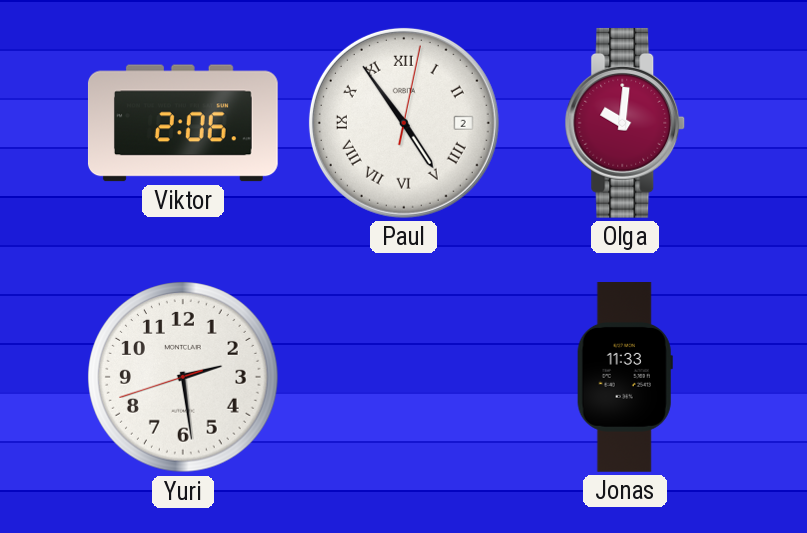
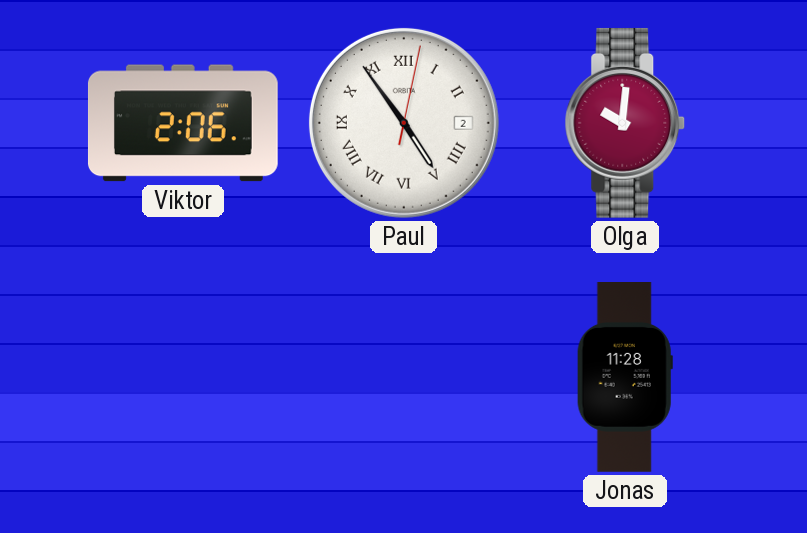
Yuri: 2:28 -> none
Jonas: 11:33 -> 11:28
